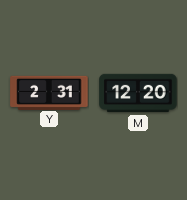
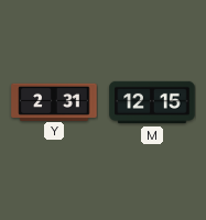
M: 12:20 -> 12:15
